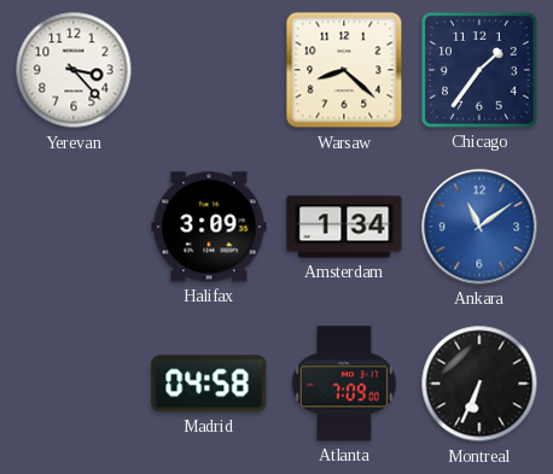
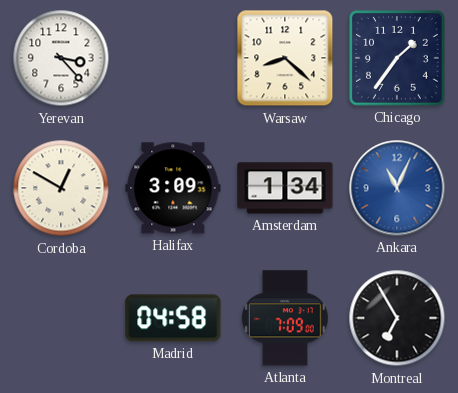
Cordoba: none -> 12:50
Ankara: 11:09 -> 11:04
Montreal: 6:34 -> 6:55
